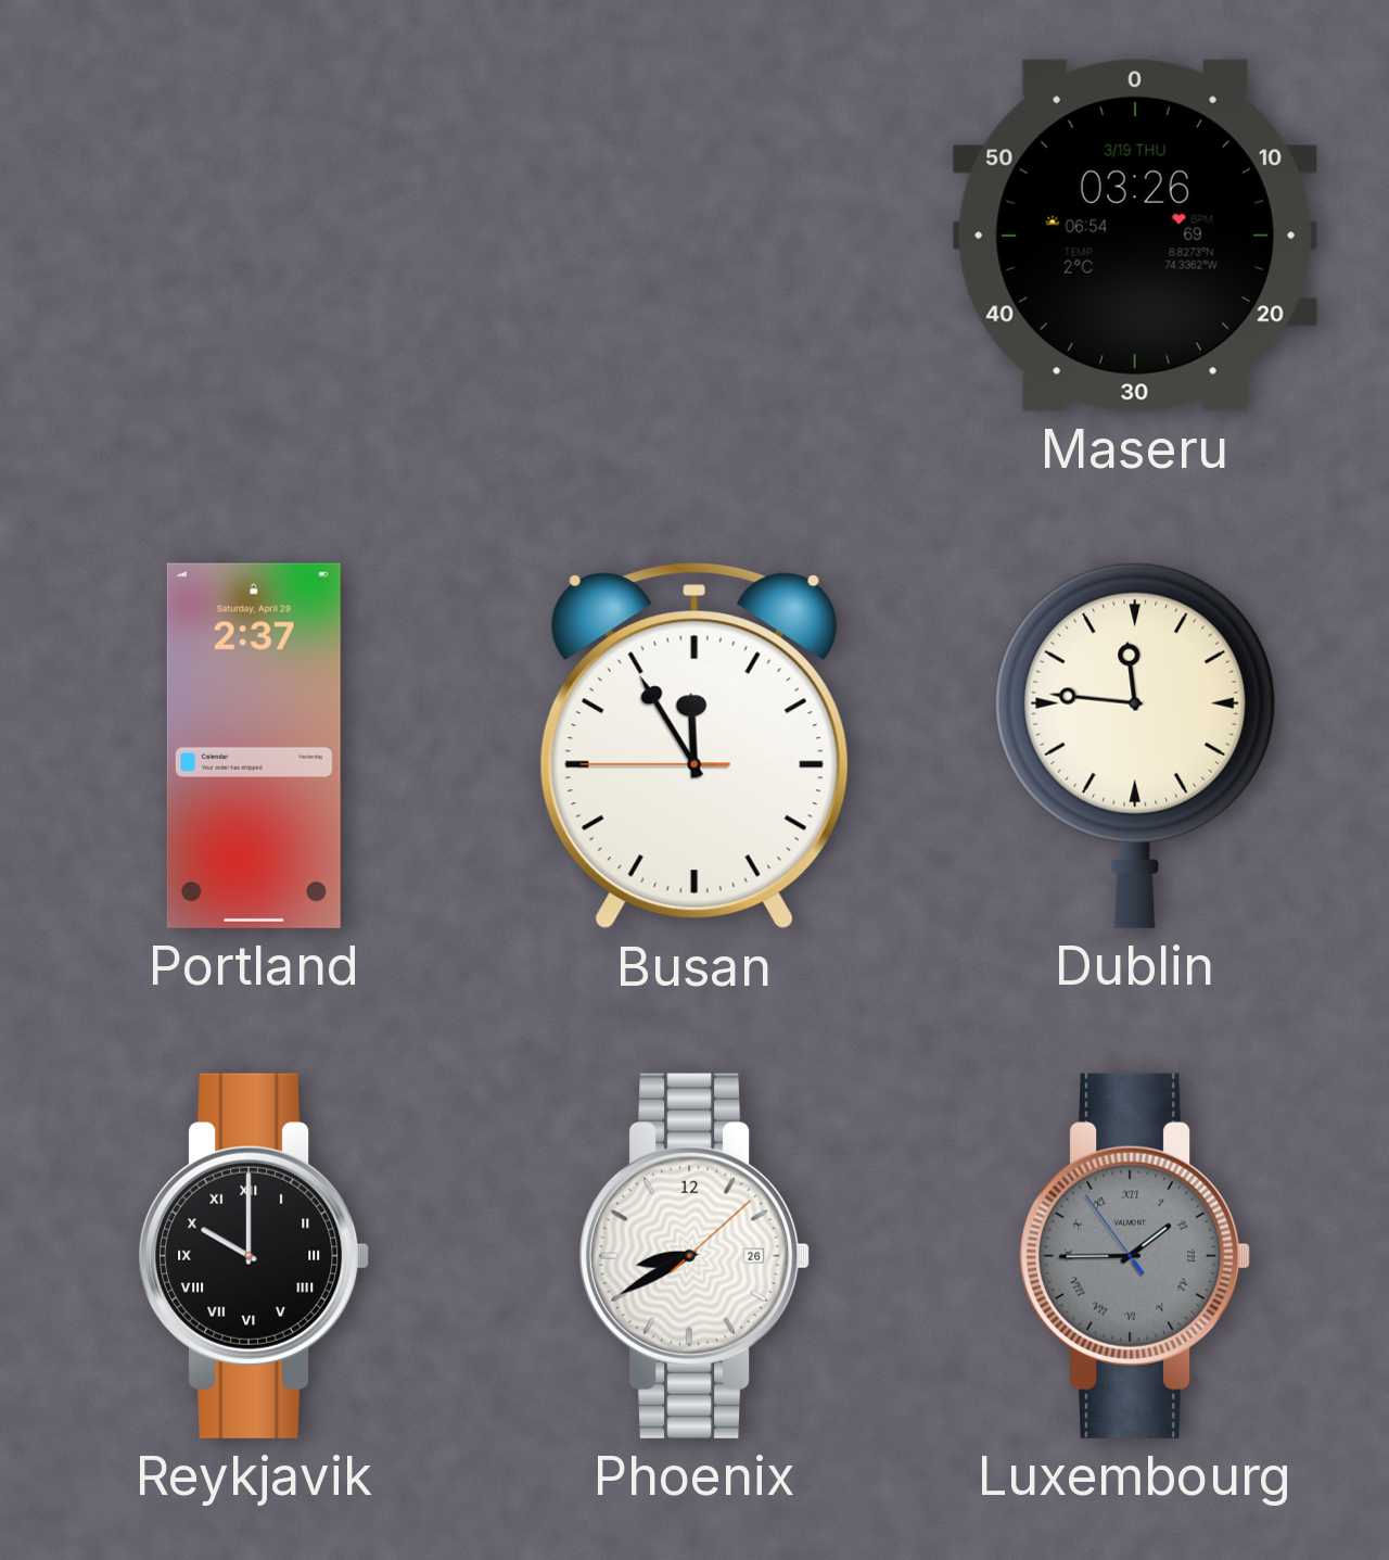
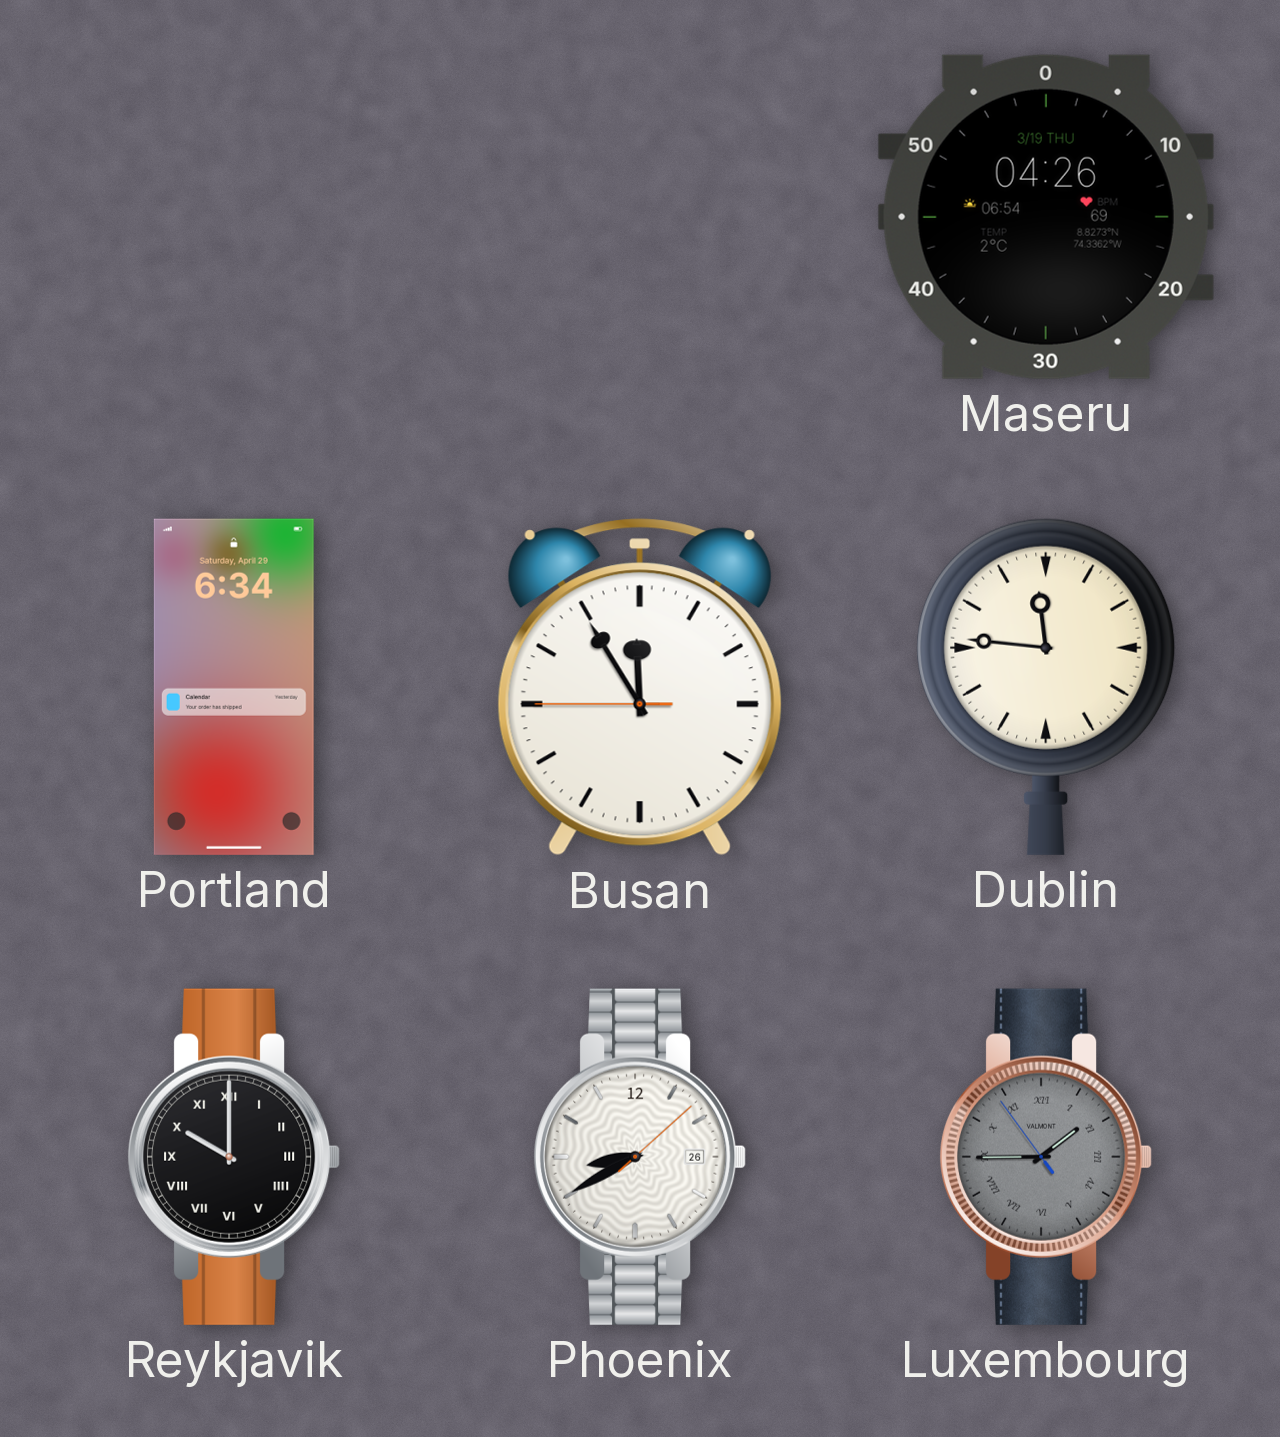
Maseru: 03:26 -> 04:26
Portland: 2:37 -> 6:34
